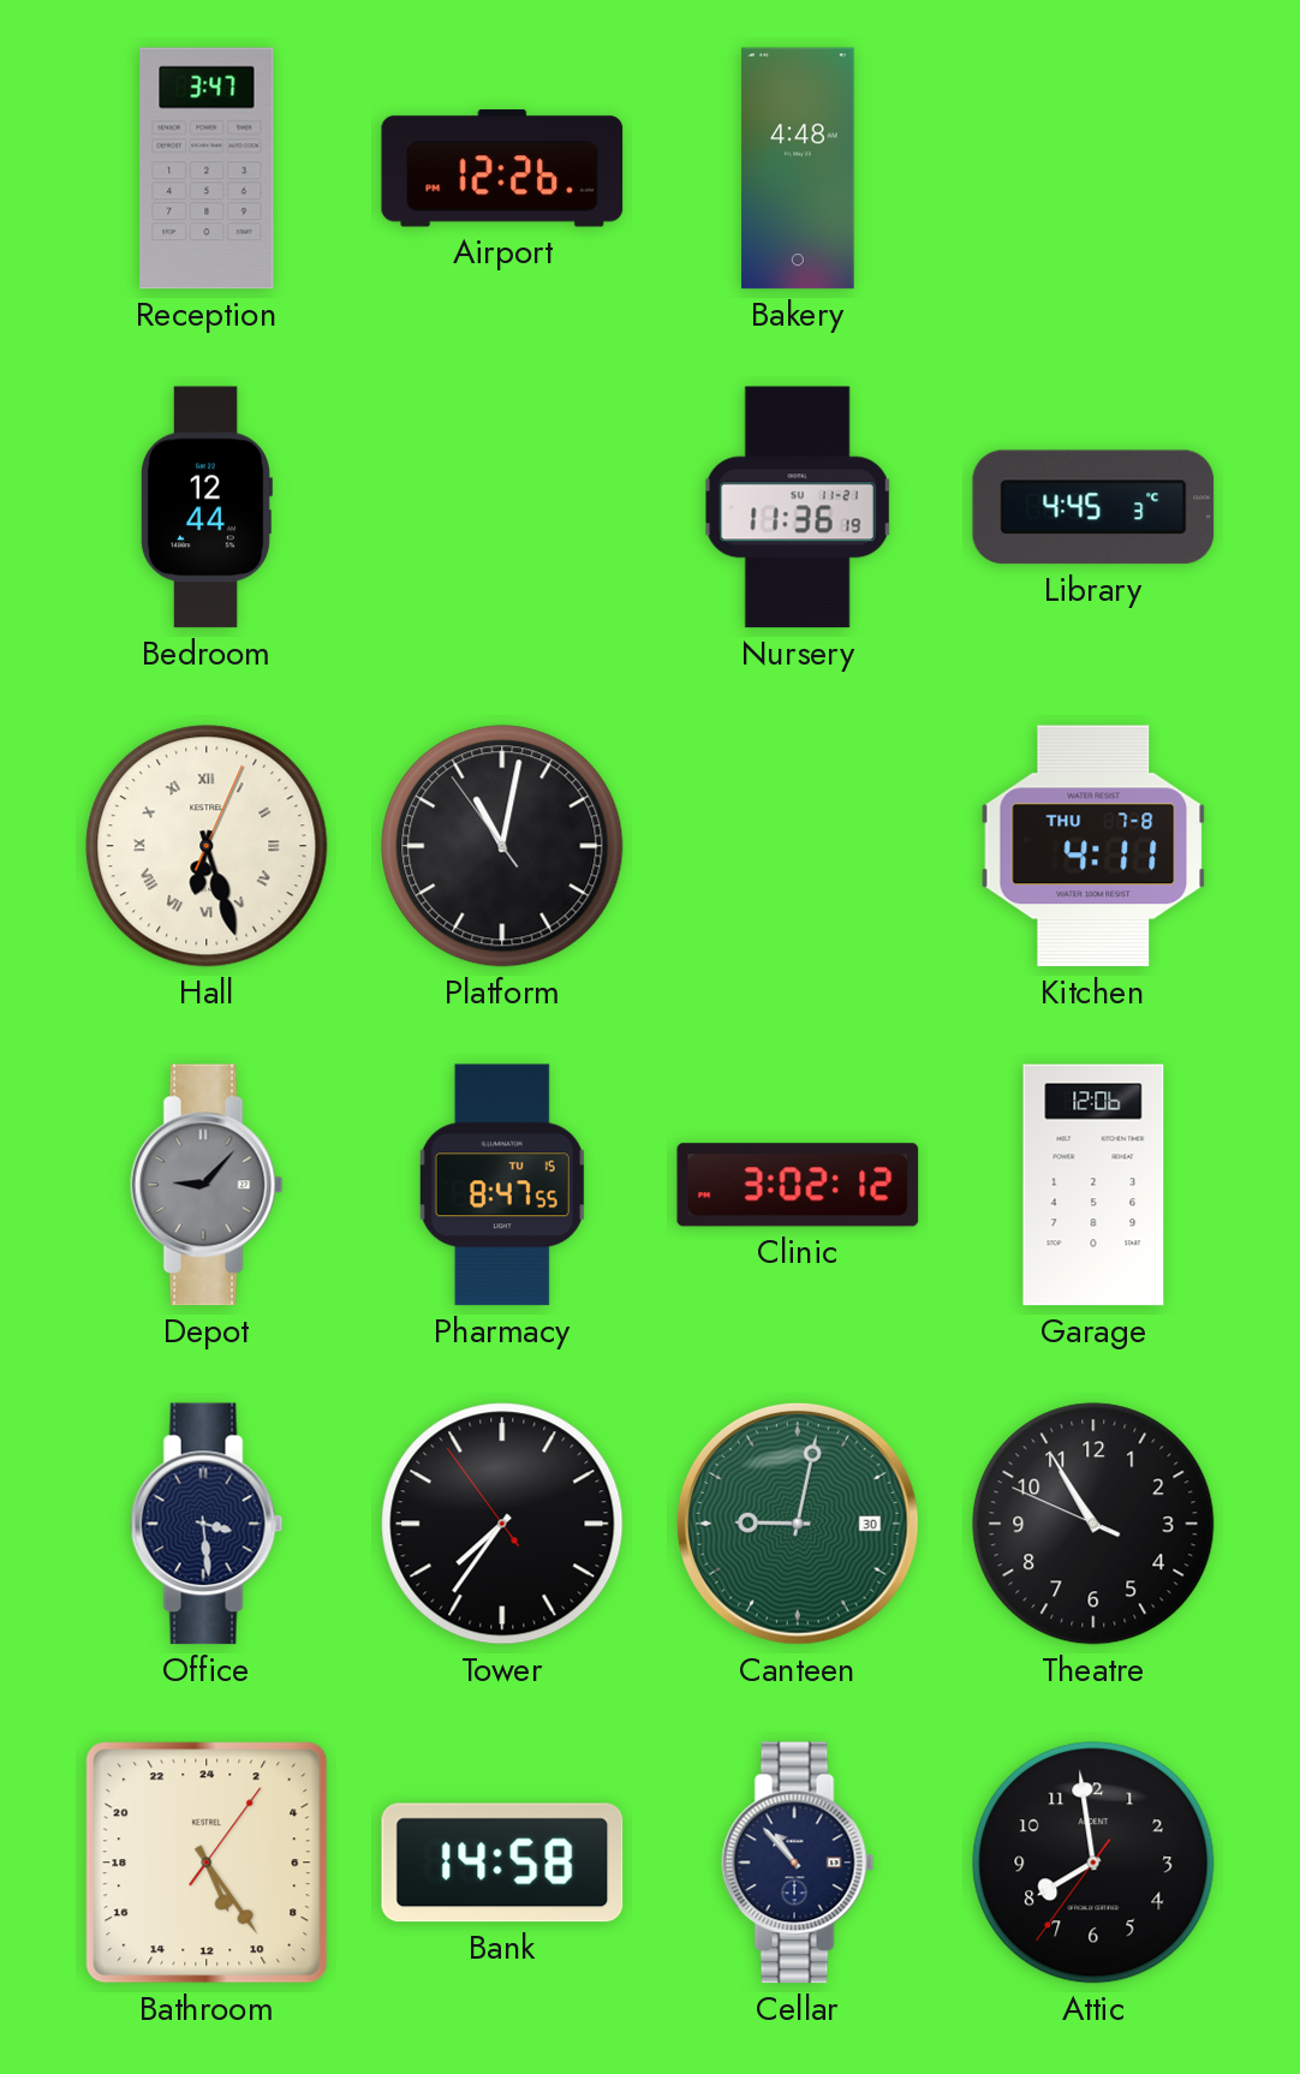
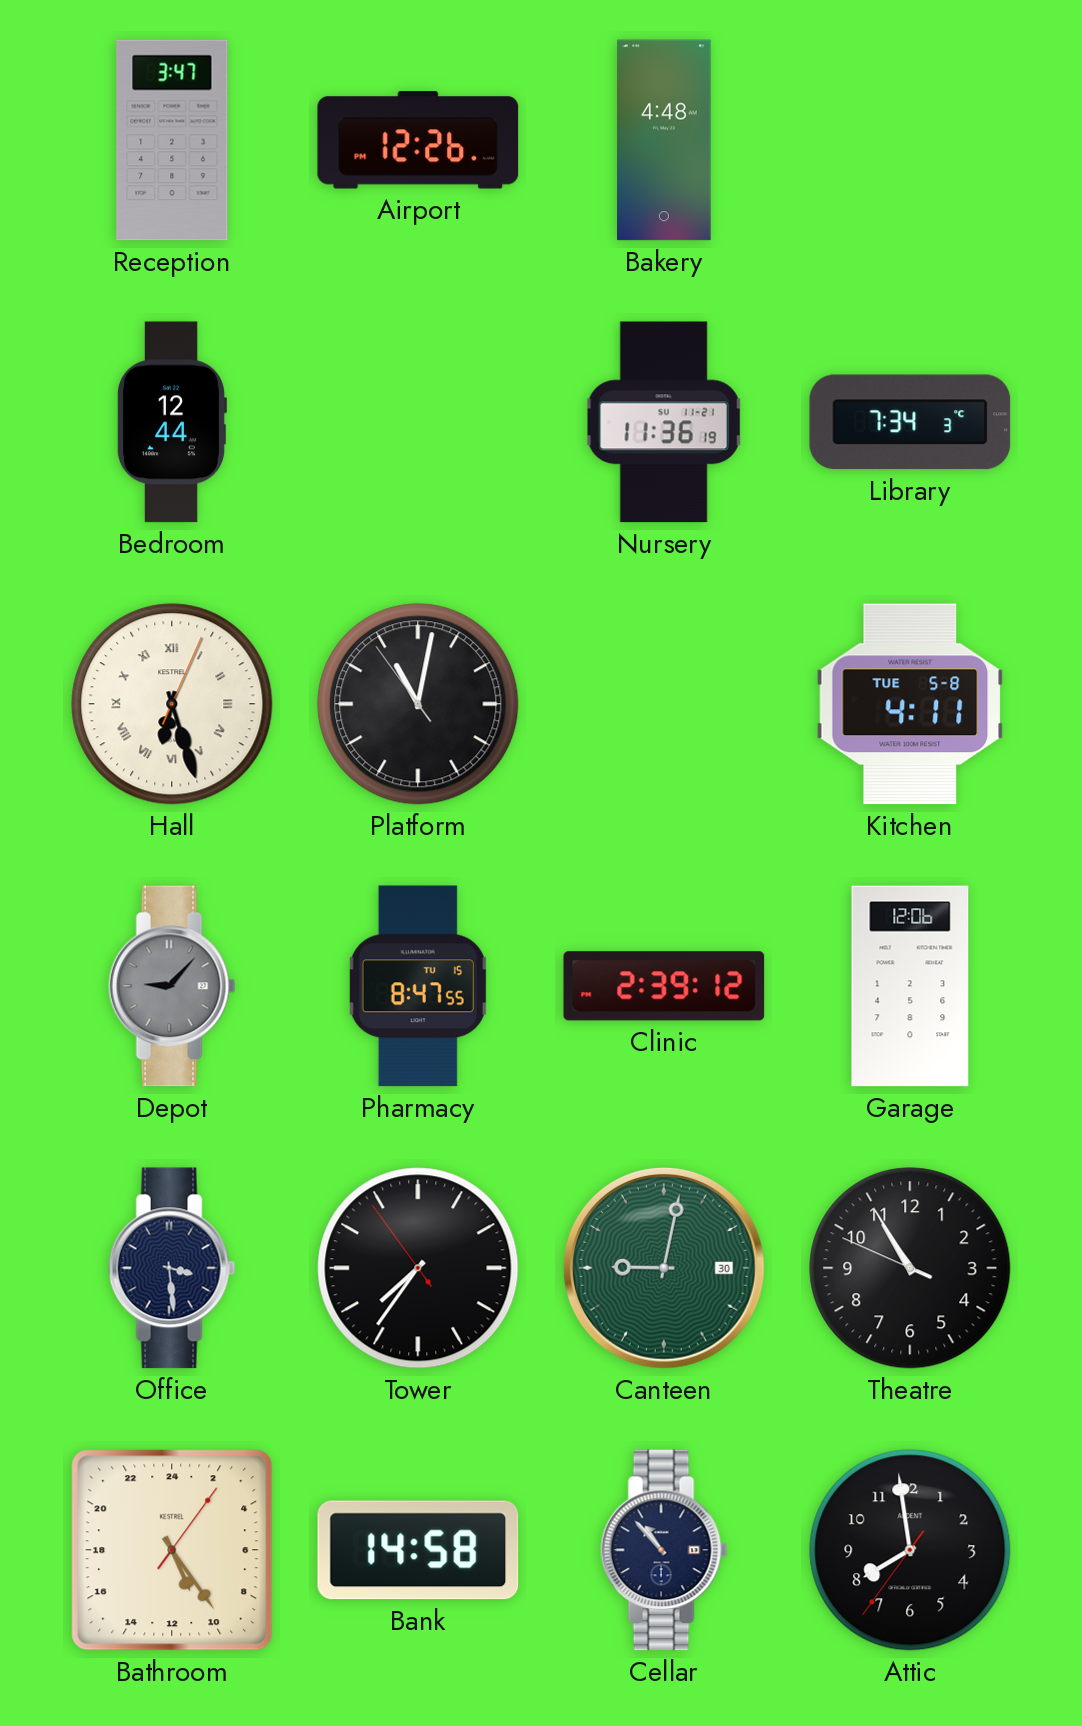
Library: 4:45 -> 7:34
Kitchen date: THU 7-8 -> TUE 5-8
Clinic: 3:02 -> 2:39
